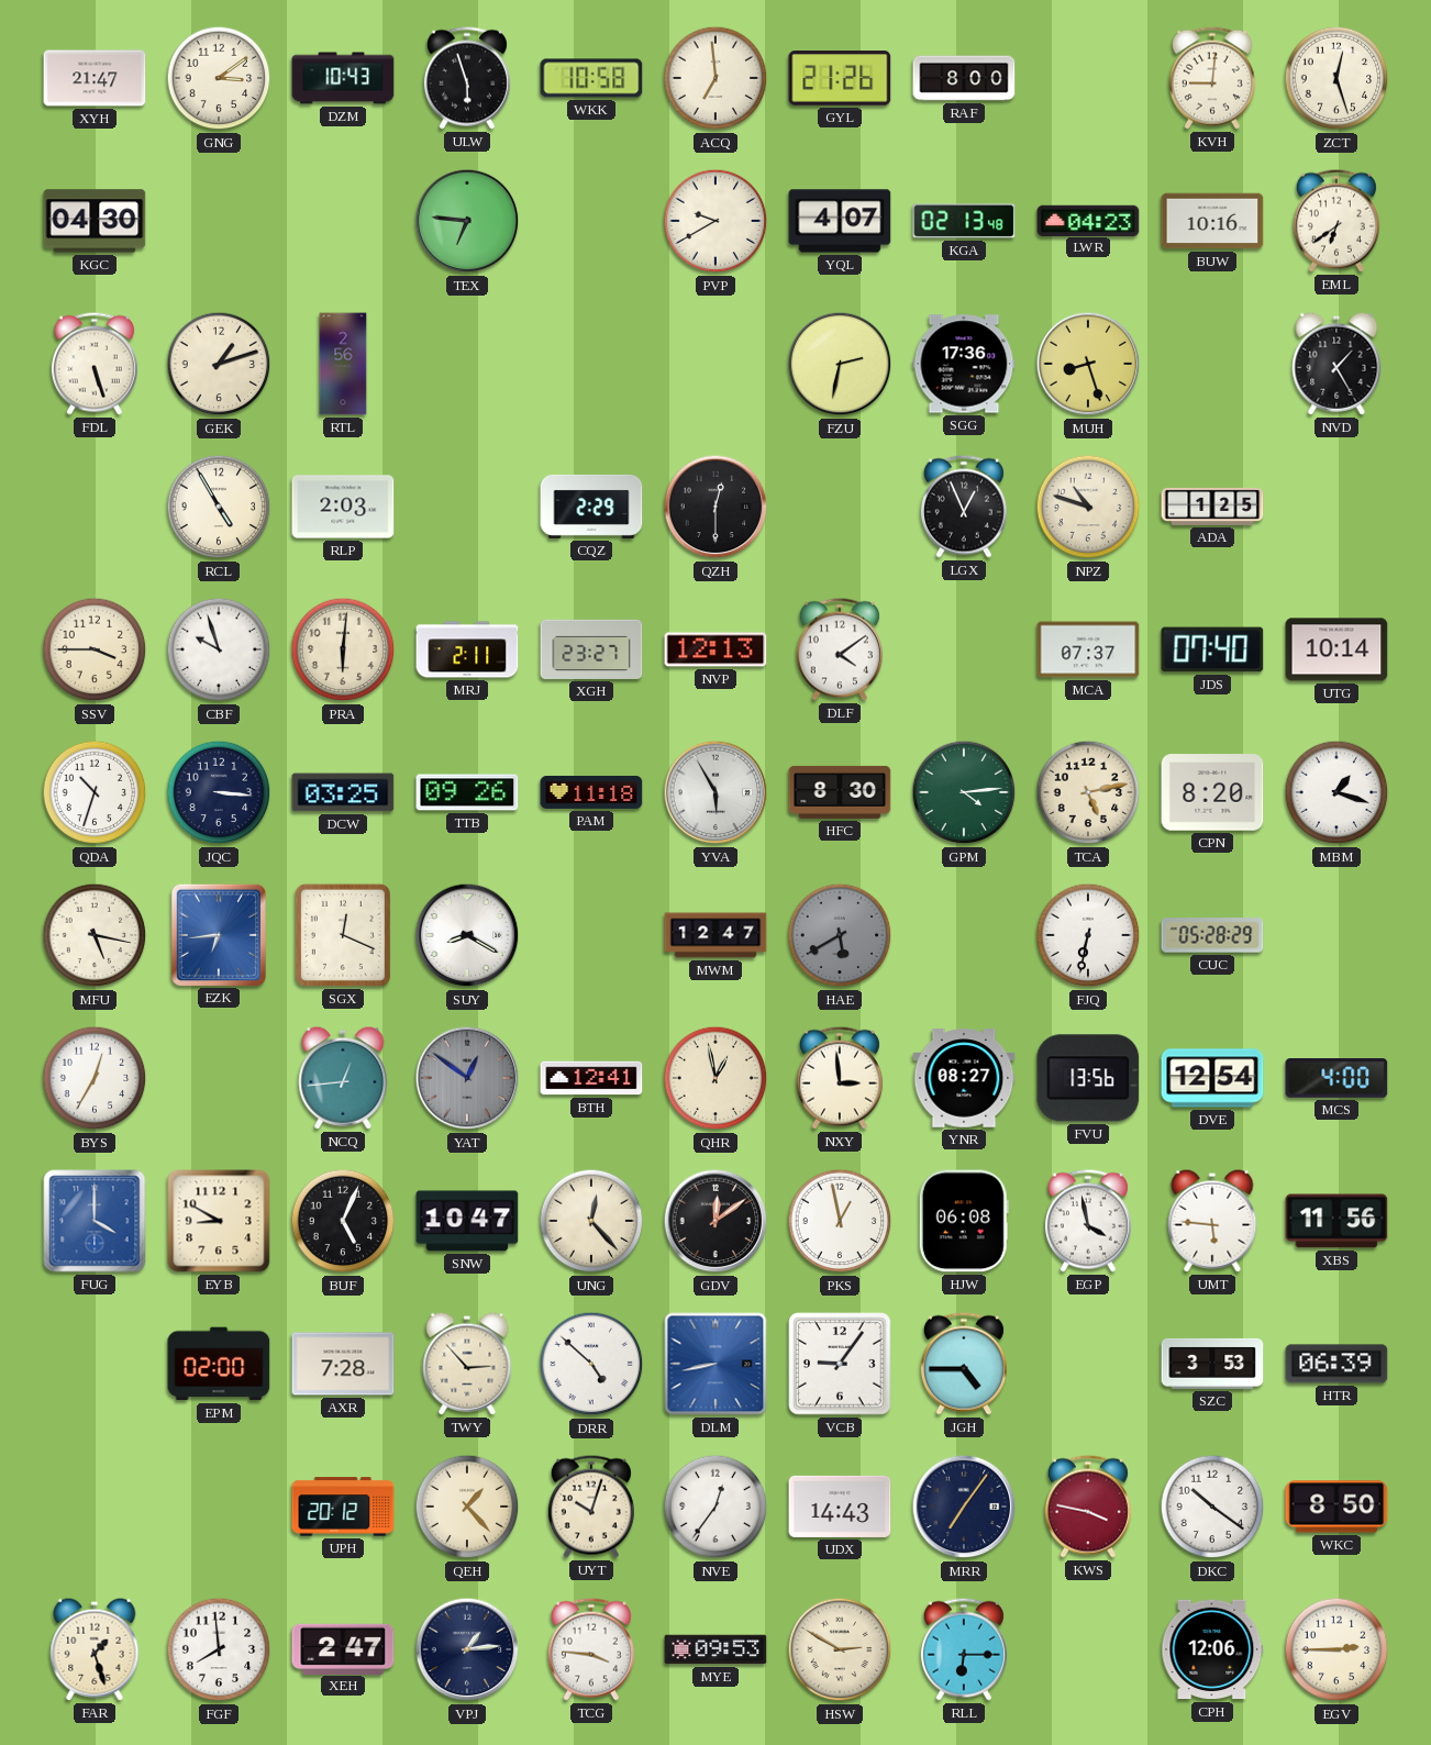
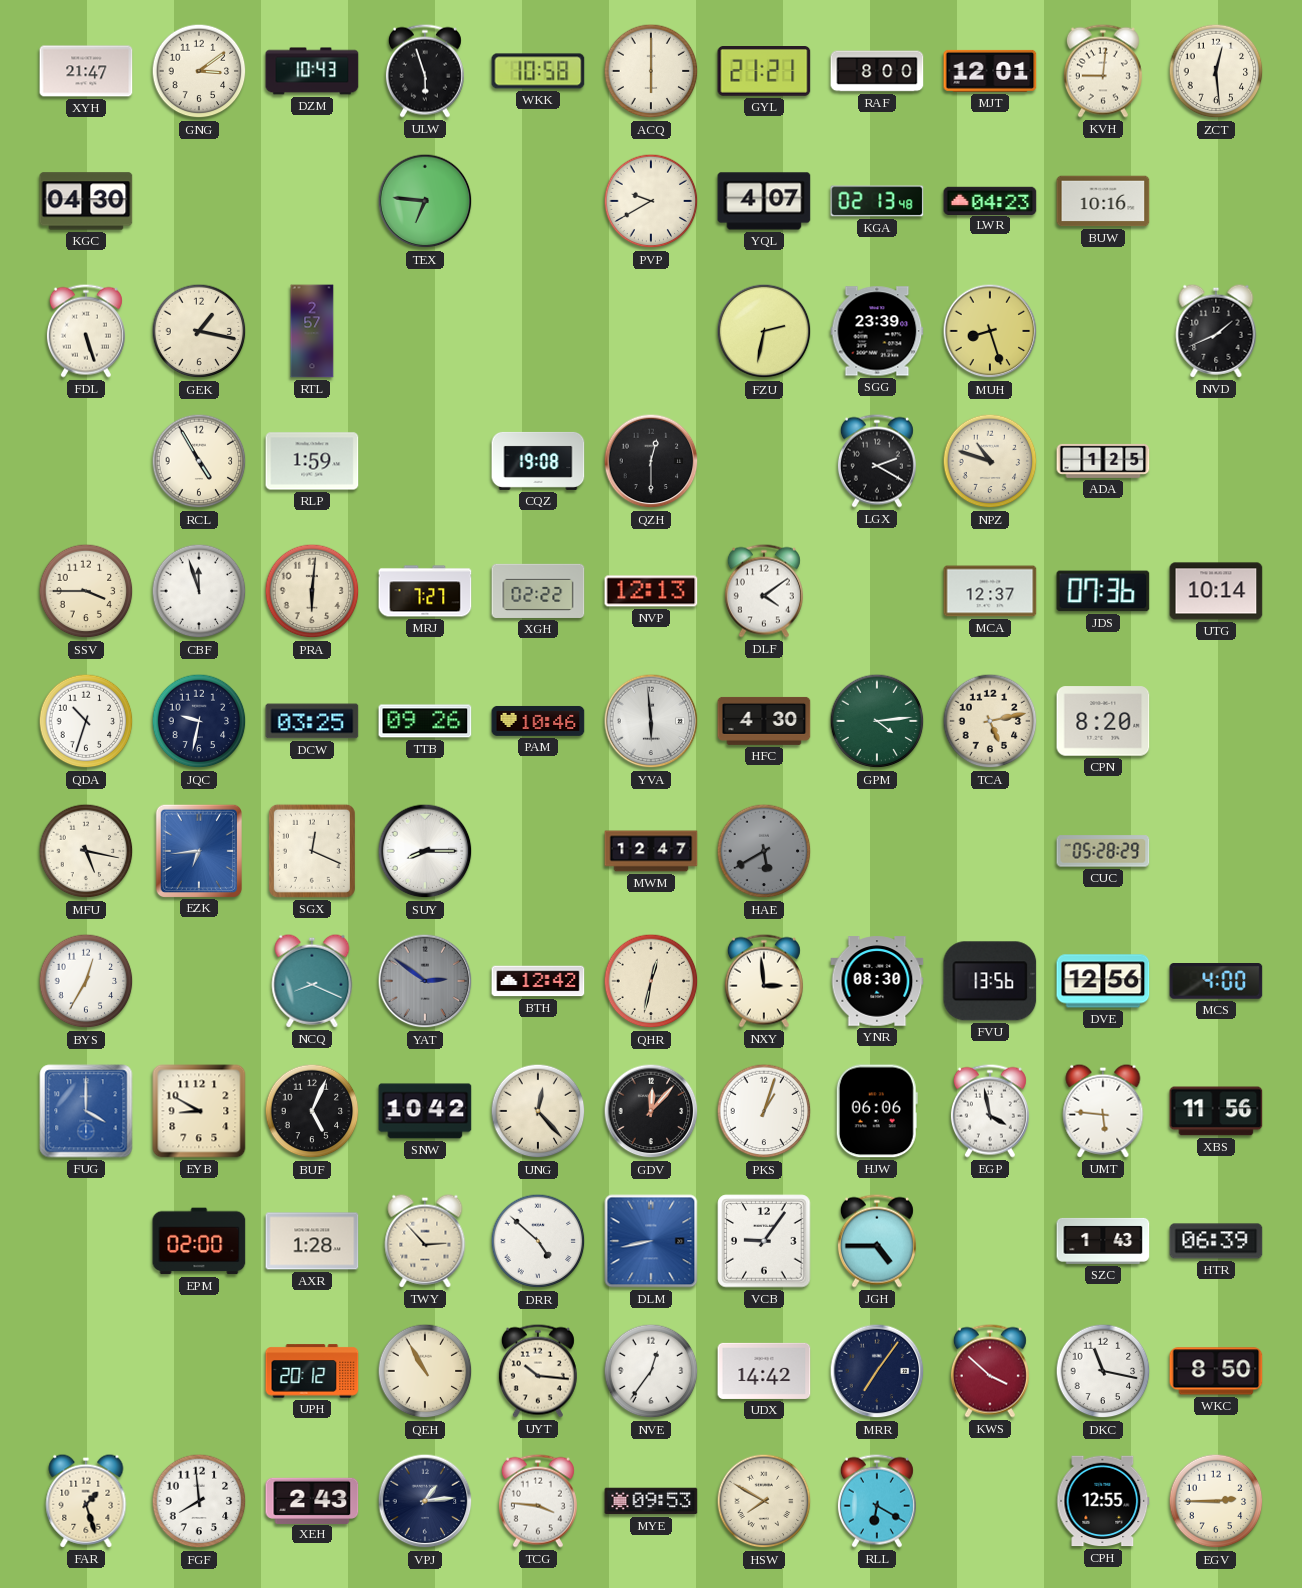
ACQ: 6:59 -> 6:00
GYL: 21:26 -> 21:21
MJT: none -> 12:01
ZCT: 12:27 -> 12:29
EML: 6:39 -> none
GEK: 1:12 -> 1:17
RTL: 2:56 -> 2:57
SGG: 17:36 -> 23:39
NVD: 1:25 -> 1:41
RLP: 2:03 -> 1:59
CQZ: 2:29 -> 19:08
LGX: 12:56 -> 2:20
CBF: 9:57 -> 11:57
MRJ: 2:11 -> 7:27
XGH: 23:27 -> 02:22
MCA: 07:37 -> 12:37
JDS: 07:40 -> 07:36
JQC: 3:16 -> 9:32
PAM: 11:18 -> 10:46
YVA: 5:55 -> 5:59
HFC: 8:30 -> 4:30
MBM: 1:18 -> none
SUY: 8:20 -> 8:15
FJQ: 6:32 -> none
NCQ: 12:44 -> 8:19
YAT: 12:51 -> 2:51
BTH: 12:41 -> 12:42
QHR: 12:58 -> 12:32
YNR: 08:27 -> 08:30
DVE: 12:54 -> 12:56
SNW: 10:47 -> 10:42
GDV: 12:09 -> 12:07
PKS: 12:58 -> 1:03
HJW: 06:08 -> 06:06
AXR: 7:28 -> 1:28
SZC: 3:53 -> 1:43
QEH: 1:23 -> 10:55
UYT: 10:03 -> 10:16
UDX: 14:43 -> 14:42
KWS: 3:47 -> 3:52
DKC: 10:21 -> 11:17
XEH: 2:47 -> 2:43
HSW: 2:50 -> 7:50
RLL: 6:15 -> 6:20
CPH: 12:06 -> 12:55
